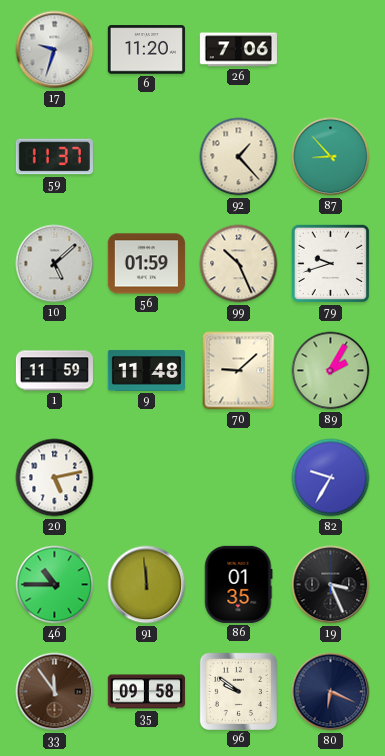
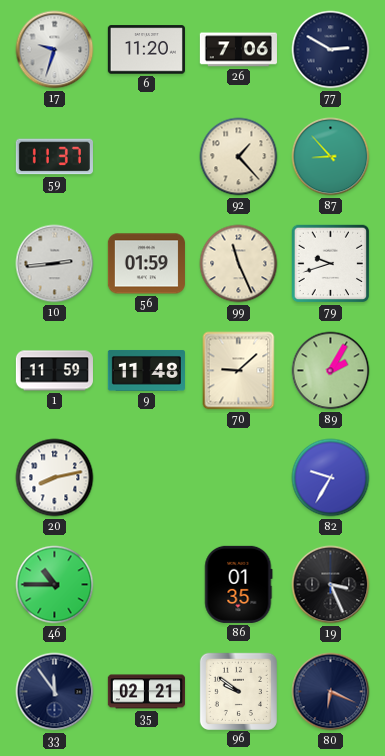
77: none -> 2:50
10: 5:08 -> 2:44
99: 10:26 -> 11:26
20: 5:13 -> 8:13
91: 11:59 -> none
33 dial: brown -> navy
35: 09:58 -> 02:21
